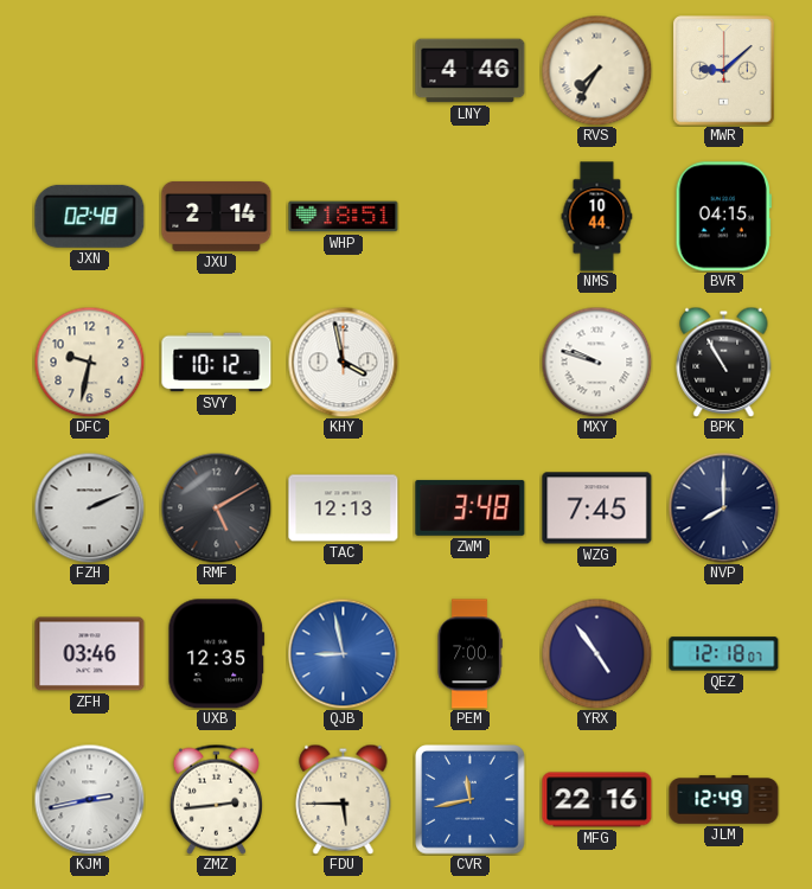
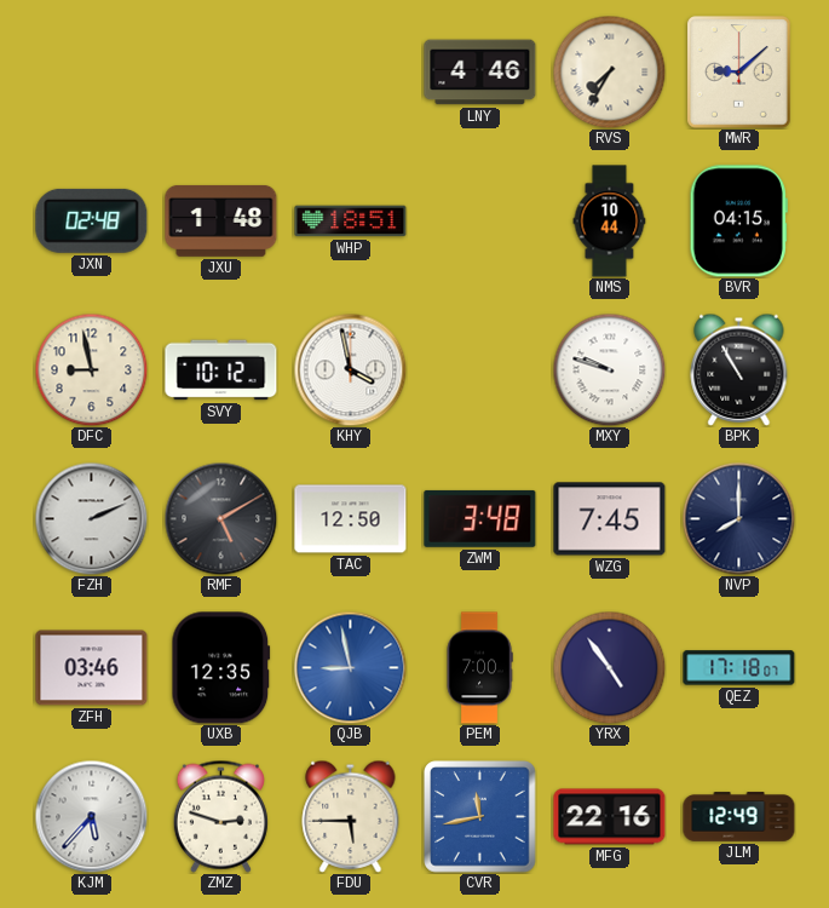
JXU: 2:14 -> 1:48
DFC: 9:32 -> 8:58
TAC: 12:13 -> 12:50
QEZ: 12:18 -> 17:18
KJM: 2:43 -> 5:37
ZMZ: 2:44 -> 2:48
